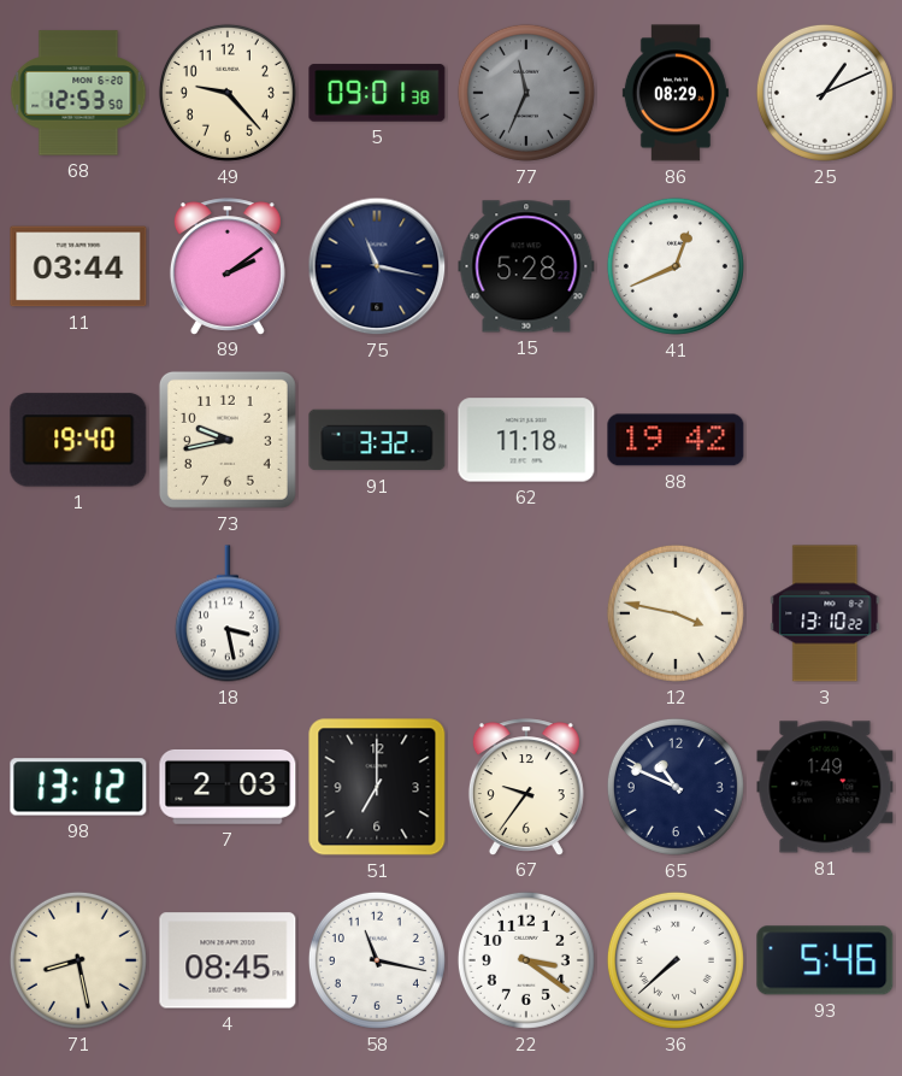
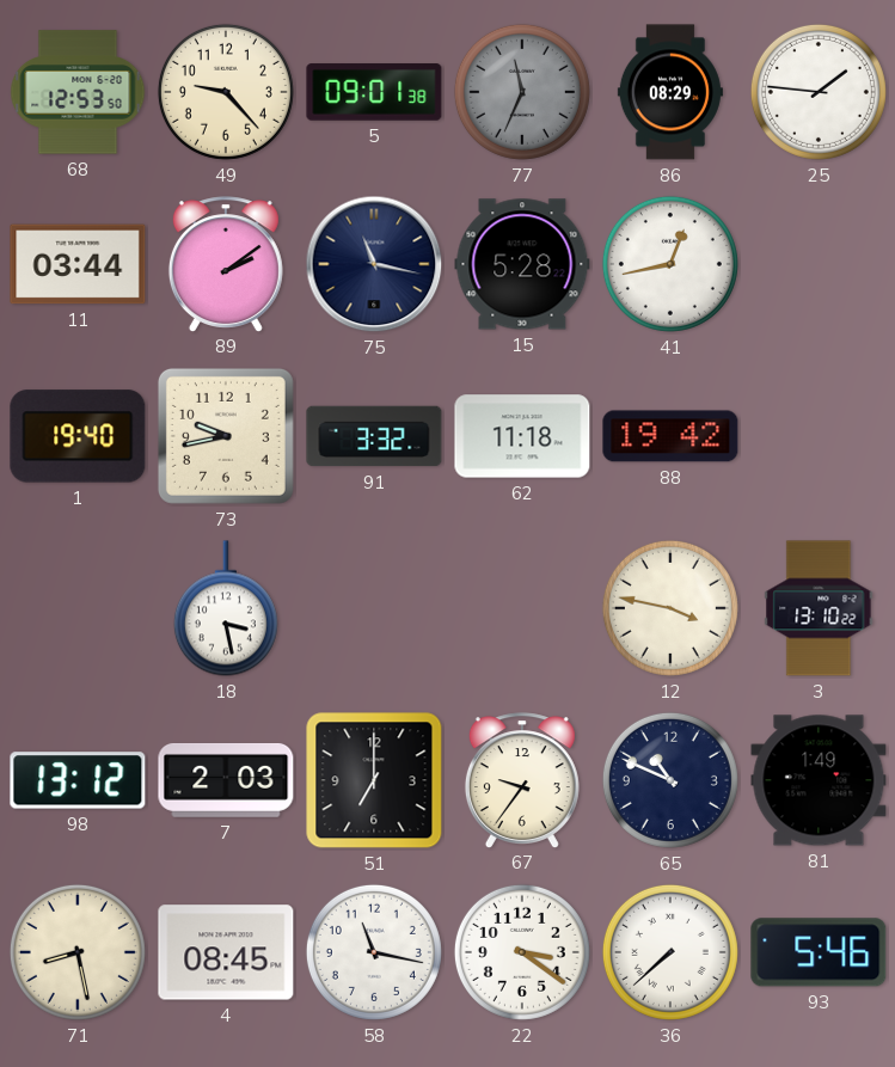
25: 1:11 -> 1:46
41: 12:41 -> 12:43
